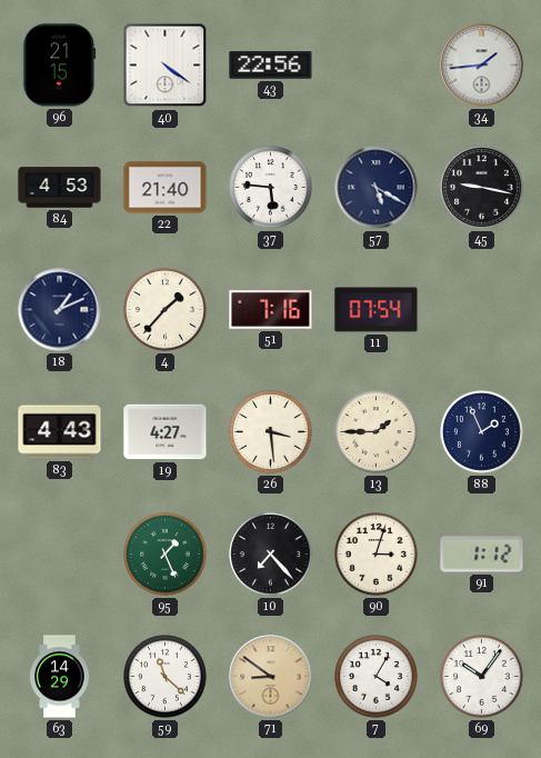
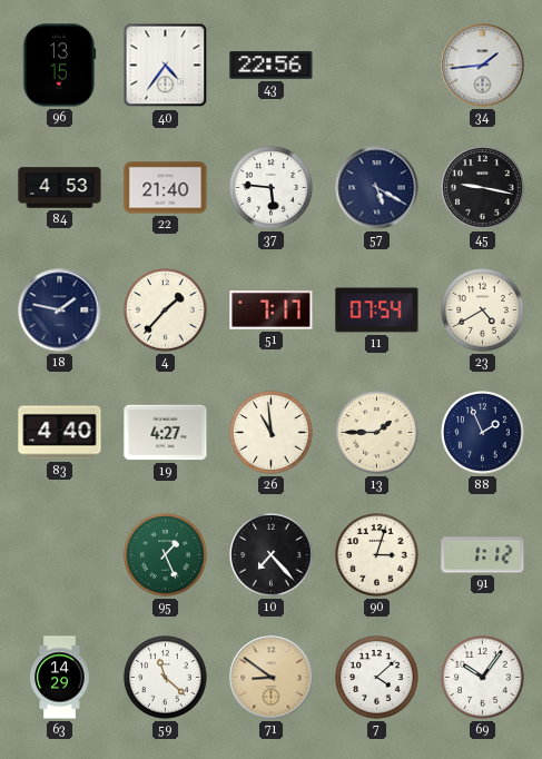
96: 21:15 -> 13:15
40: 4:21 -> 4:36
18: 1:11 -> 1:47
51: 7:16 -> 7:17
23: none -> 4:40
83: 4:43 -> 4:40
26: 3:29 -> 10:59
7: 4:05 -> 4:08
